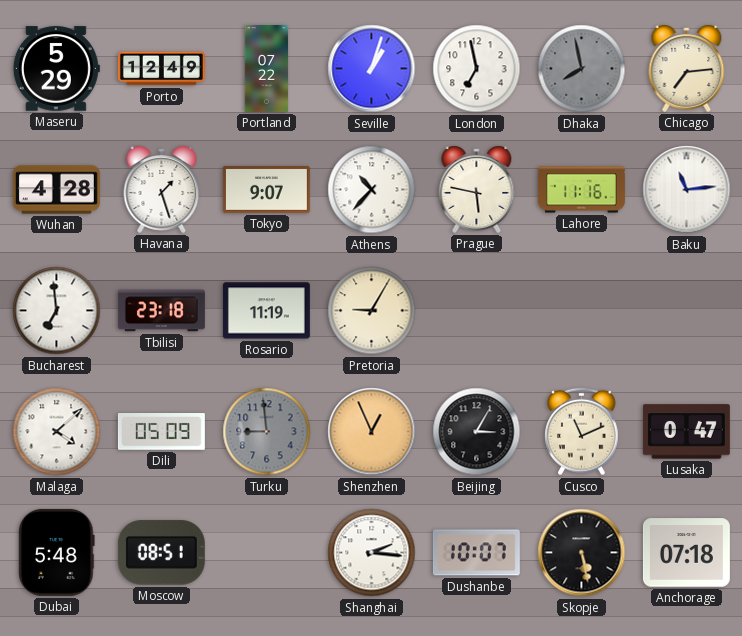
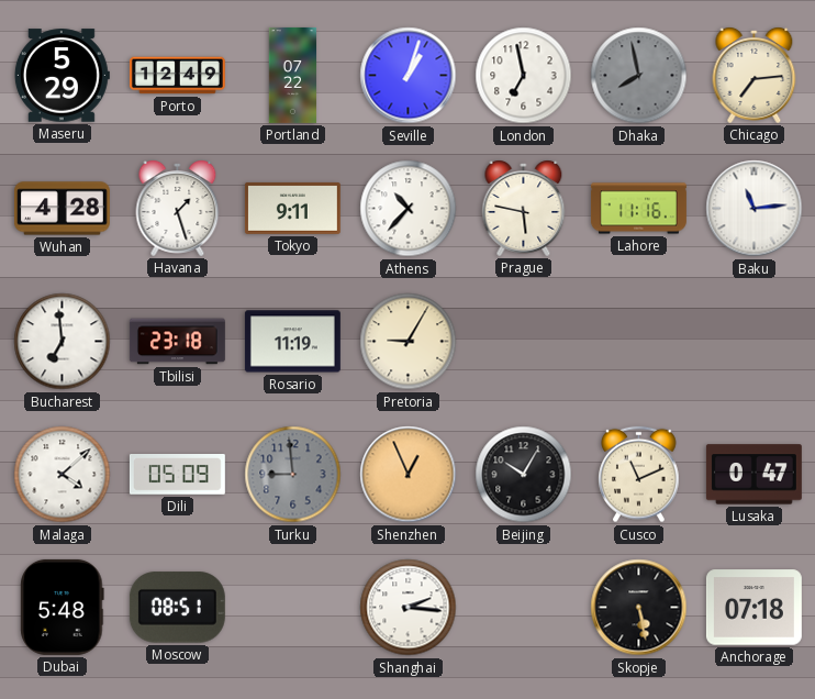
Tokyo: 9:07 -> 9:11
Beijing: 3:05 -> 10:05
Dushanbe: 10:07 -> none
